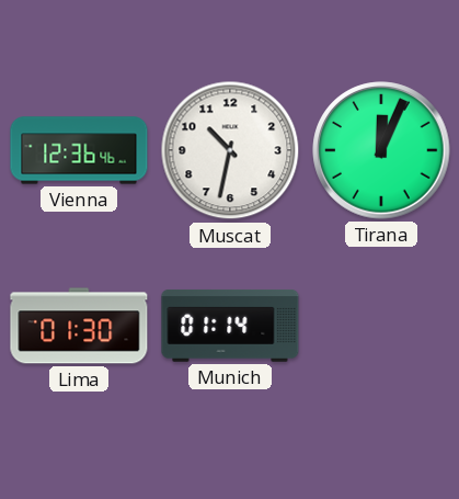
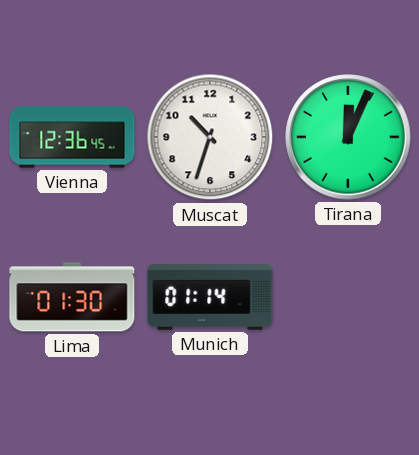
Vienna: 12:36:46 -> 12:36:45
Muscat: 10:32 -> 10:33
